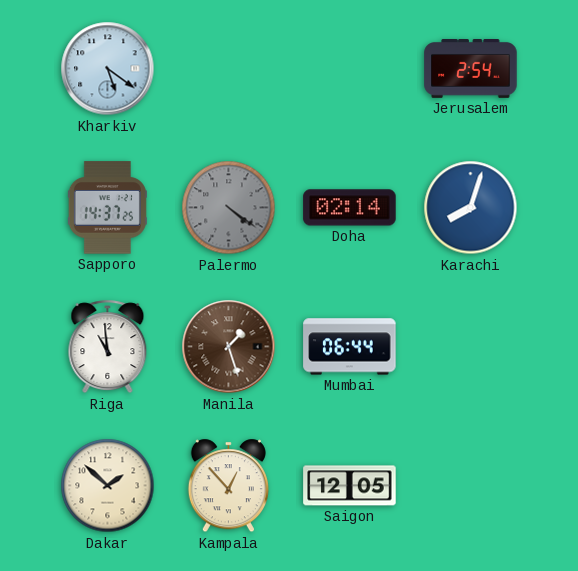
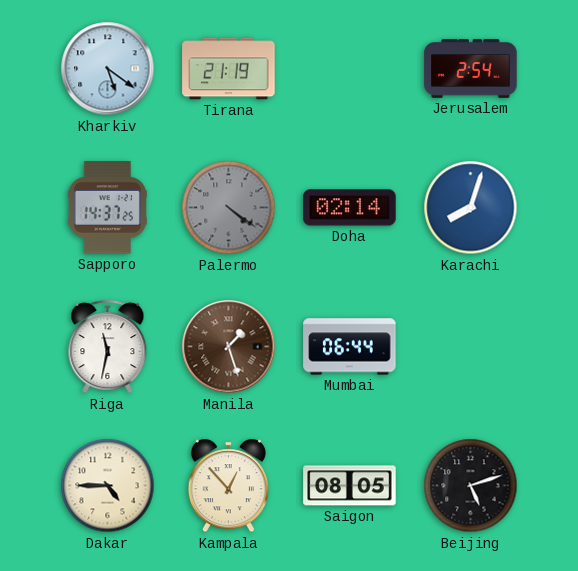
Tirana: none -> 21:19
Riga: 10:59 -> 11:32
Dakar: 1:52 -> 4:45
Saigon: 12:05 -> 08:05
Beijing: none -> 5:12
